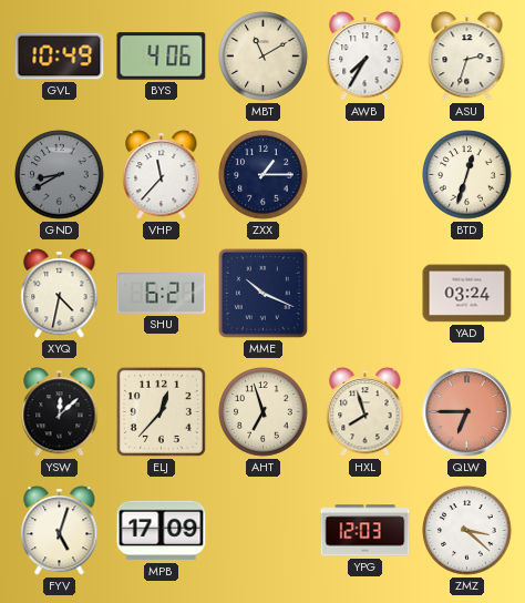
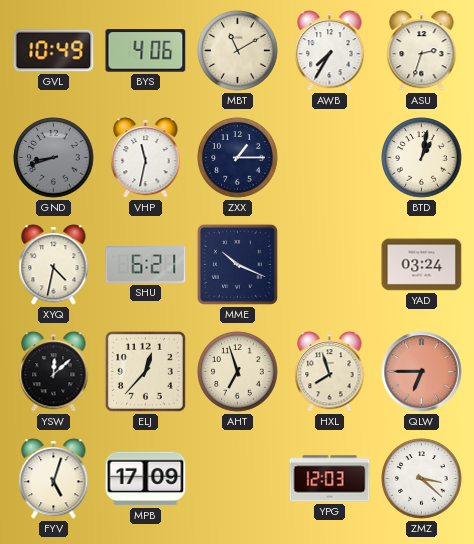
GND: 8:40 -> 8:42
VHP: 11:37 -> 11:32
BTD: 12:33 -> 1:02
